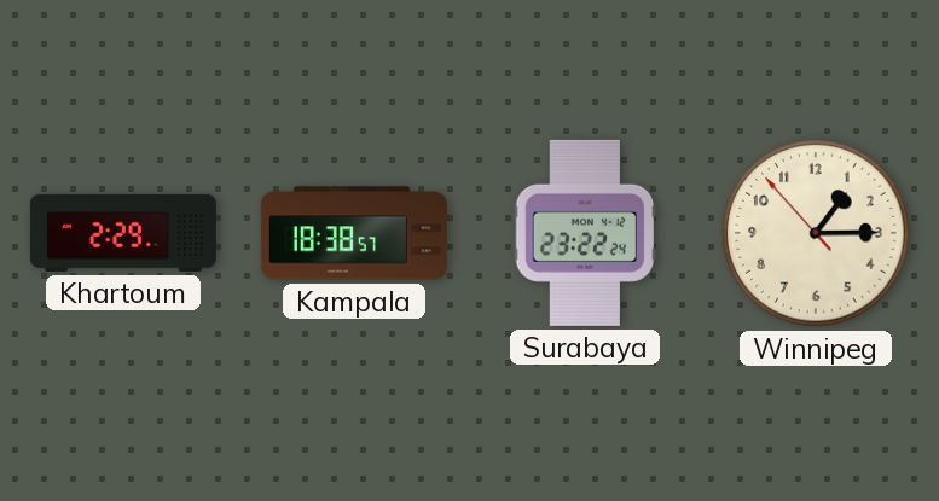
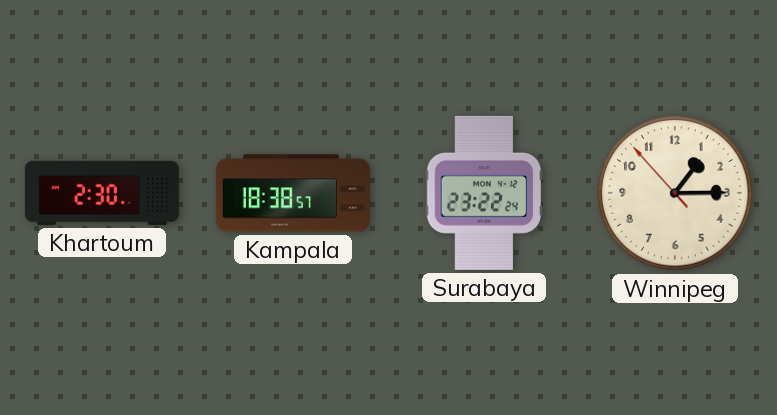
Khartoum: 2:29 -> 2:30
